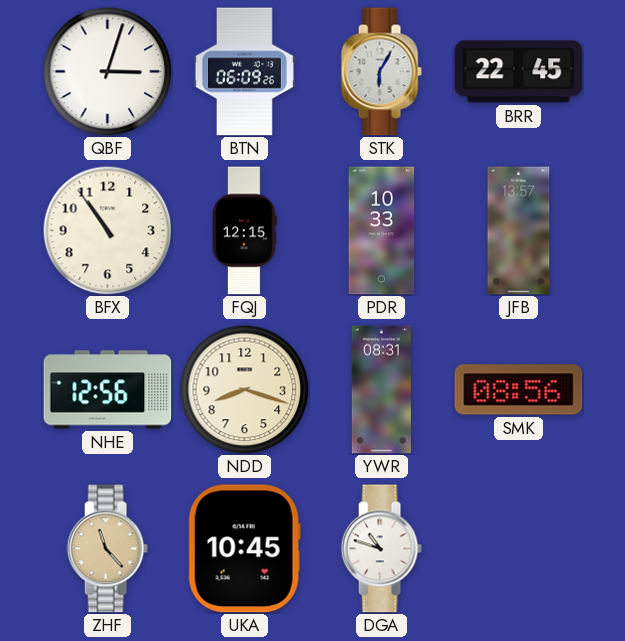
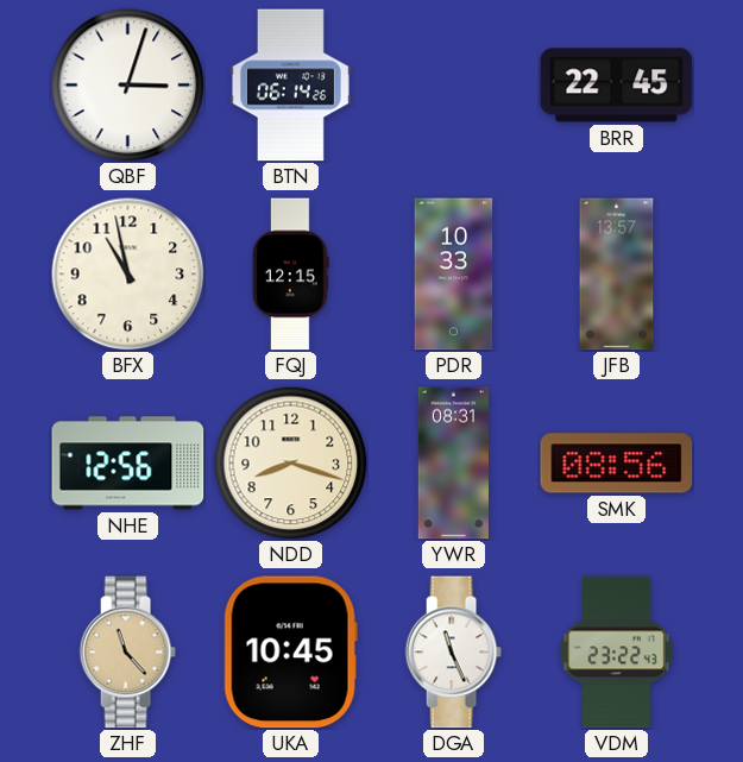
BTN: 06:09 -> 06:14
STK: 6:05 -> none
BFX: 10:54 -> 10:58
DGA: 10:48 -> 11:26
VDM: none -> 23:22
